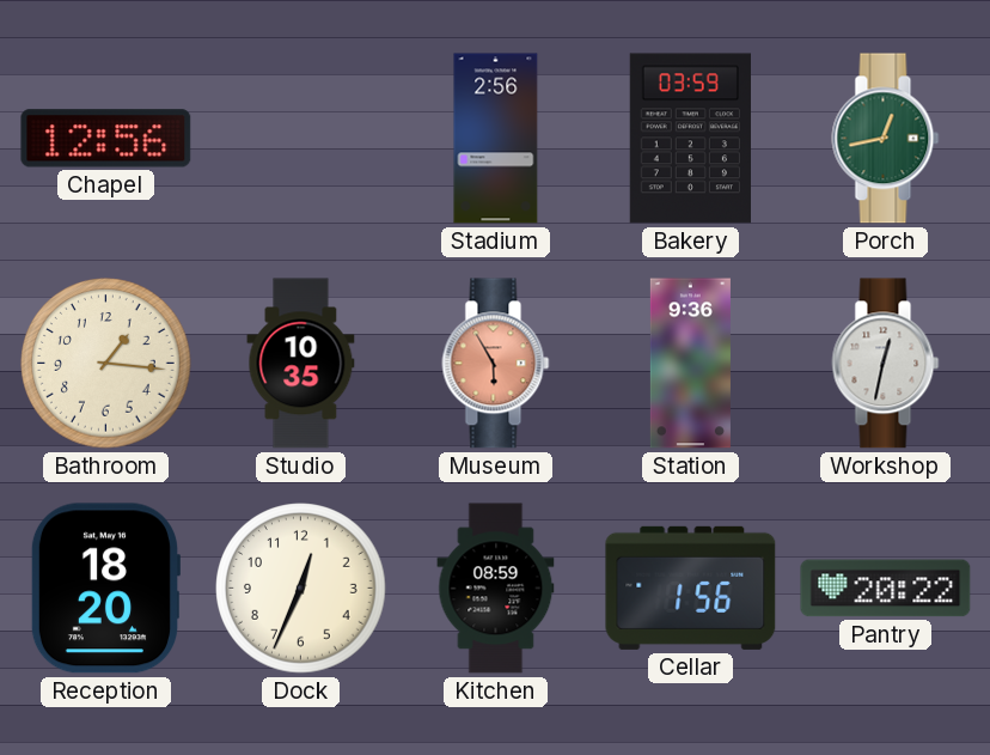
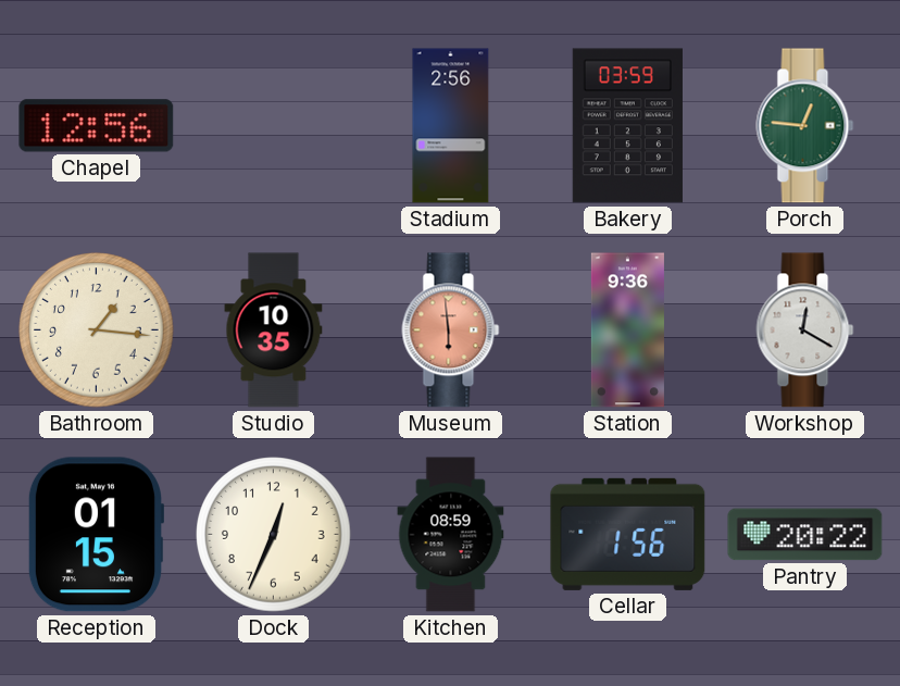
Porch: 12:43 -> 12:46
Museum: 5:55 -> 5:59
Workshop: 12:32 -> 12:20
Reception: 18:20 -> 01:15
